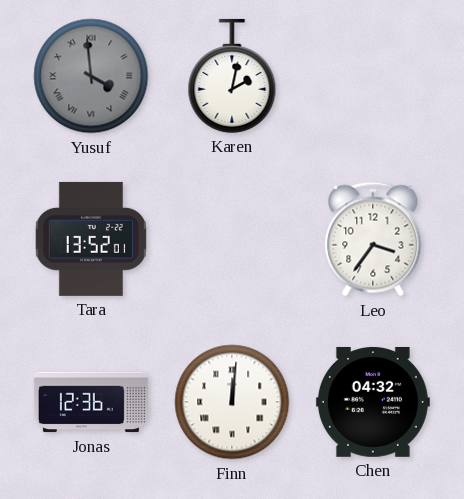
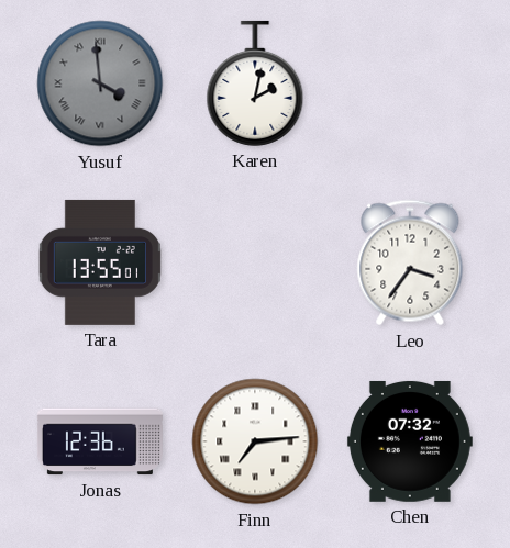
Tara: 13:52 -> 13:55
Finn: 12:01 -> 7:14
Chen: 04:32 -> 07:32
